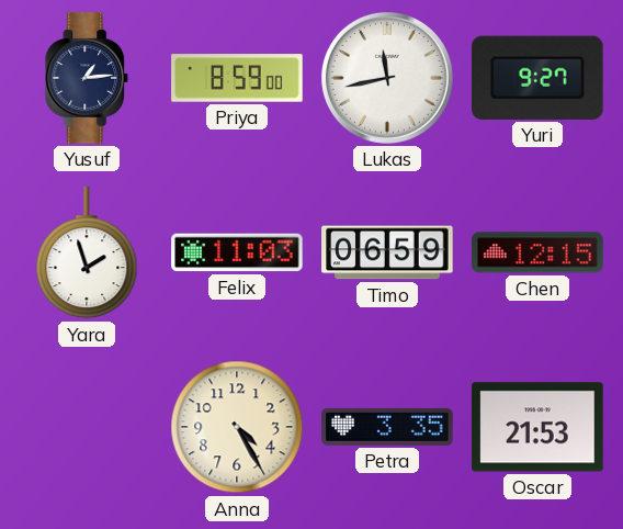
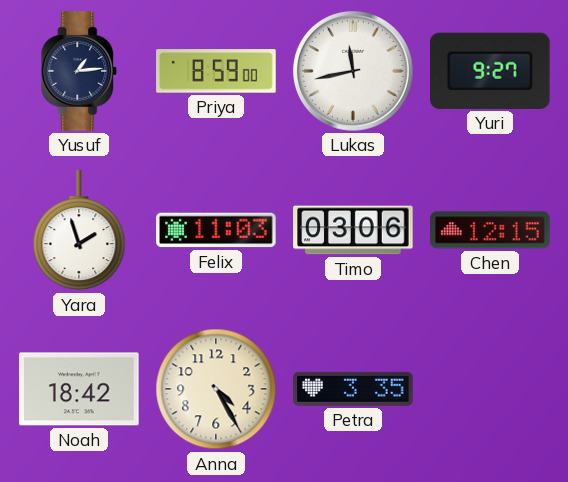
Timo: 06:59 -> 03:06
Noah: none -> 18:42
Oscar: 21:53 -> none
